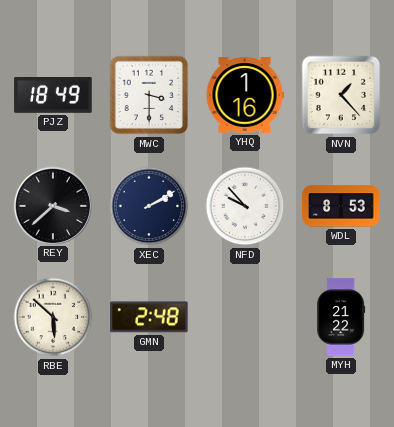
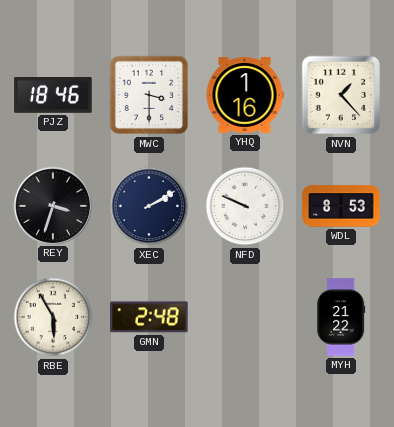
PJZ: 18:49 -> 18:46
REY: 3:38 -> 3:33
NFD: 9:53 -> 9:49
RBE: 5:52 -> 5:55
